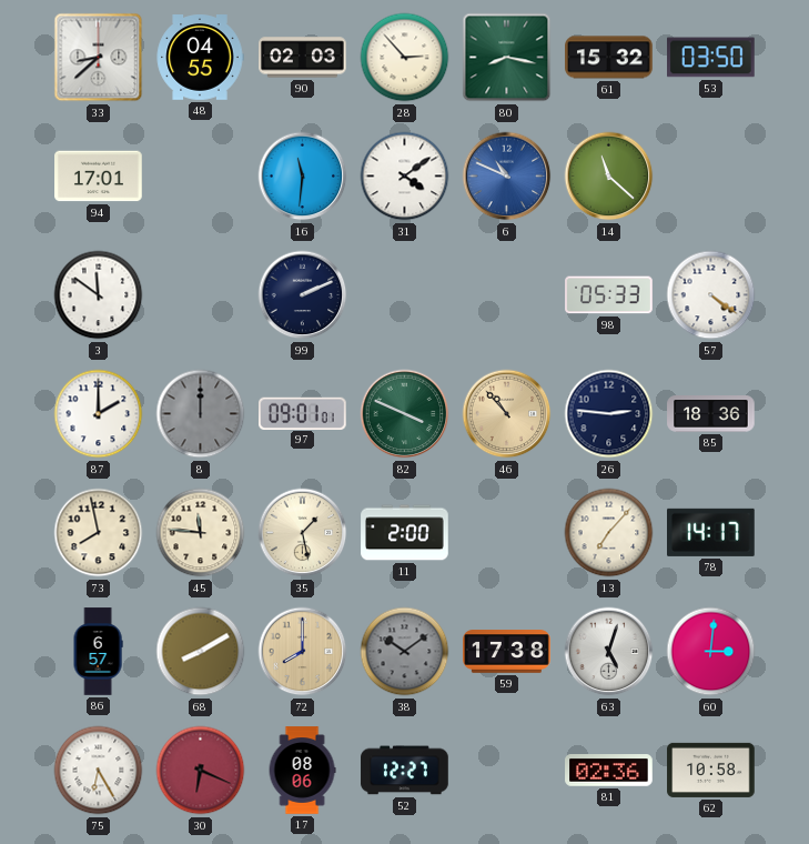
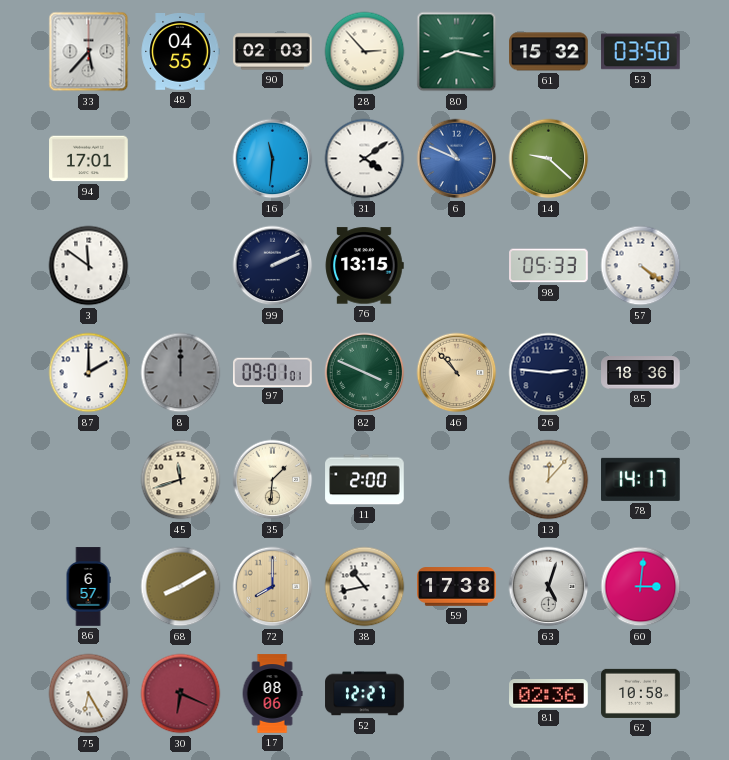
33: 8:38 -> 5:37
14: 11:22 -> 9:22
76: none -> 13:15
73: 7:58 -> none
45: 11:46 -> 11:42
35: 1:28 -> 1:31
13: 7:07 -> 12:07
38: 10:09 -> 10:43
38 dial: grey -> white
